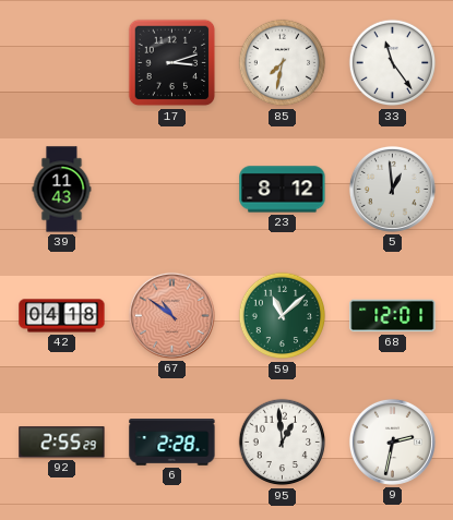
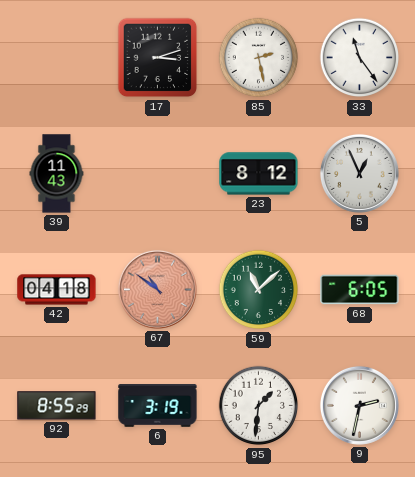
85: 7:32 -> 2:28
5: 12:59 -> 12:56
68: 12:01 -> 6:05
92: 2:55 -> 8:55
6: 2:28 -> 3:19
95: 12:59 -> 1:31
